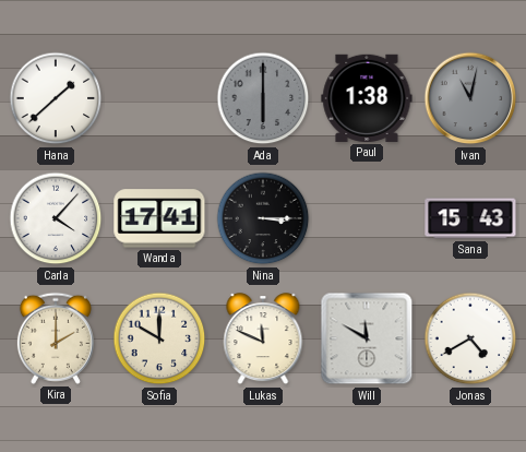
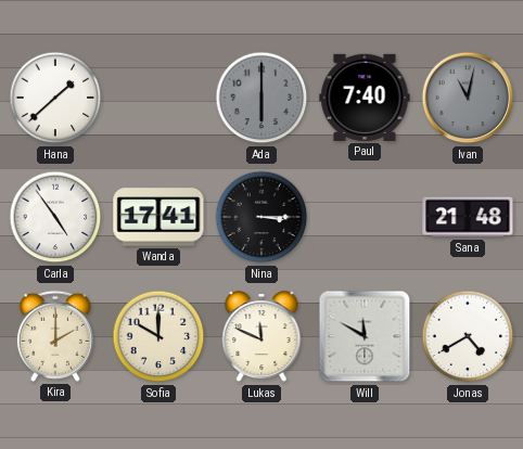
Paul: 1:38 -> 7:40
Carla: 4:07 -> 4:54
Sana: 15:43 -> 21:48
